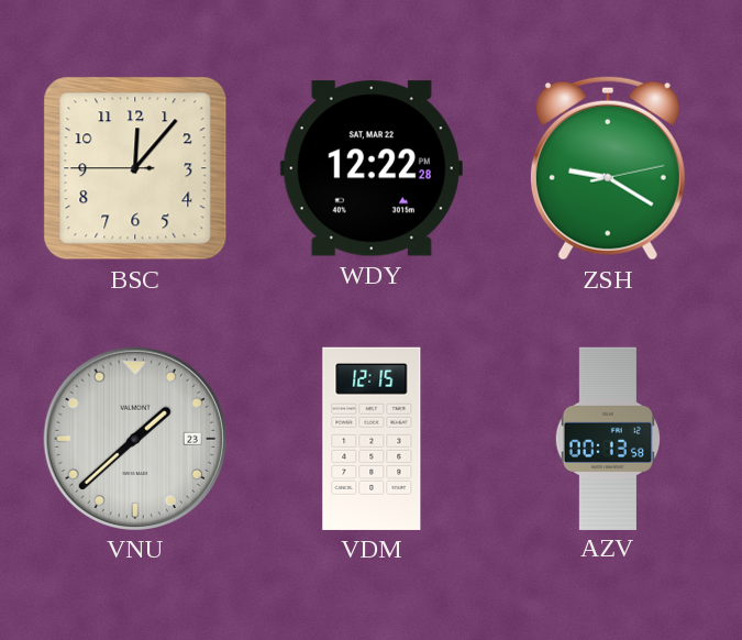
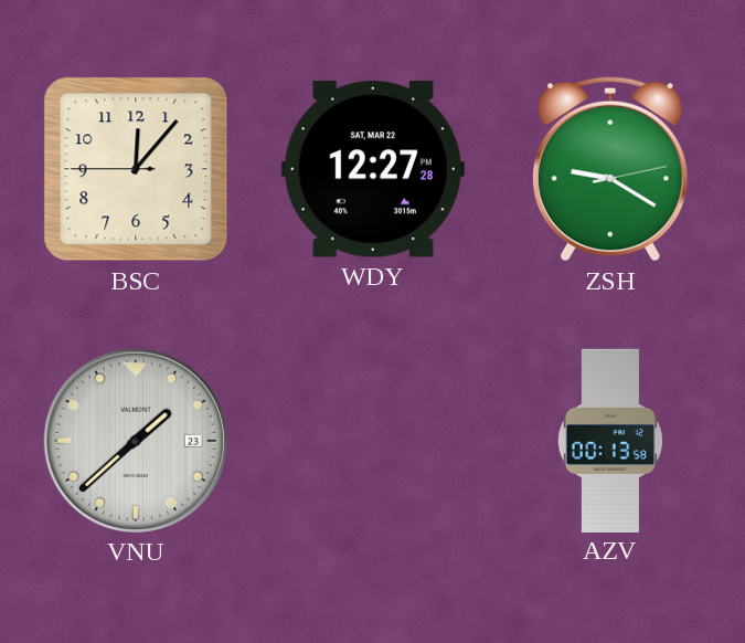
WDY: 12:22 -> 12:27
VDM: 12:15 -> none
